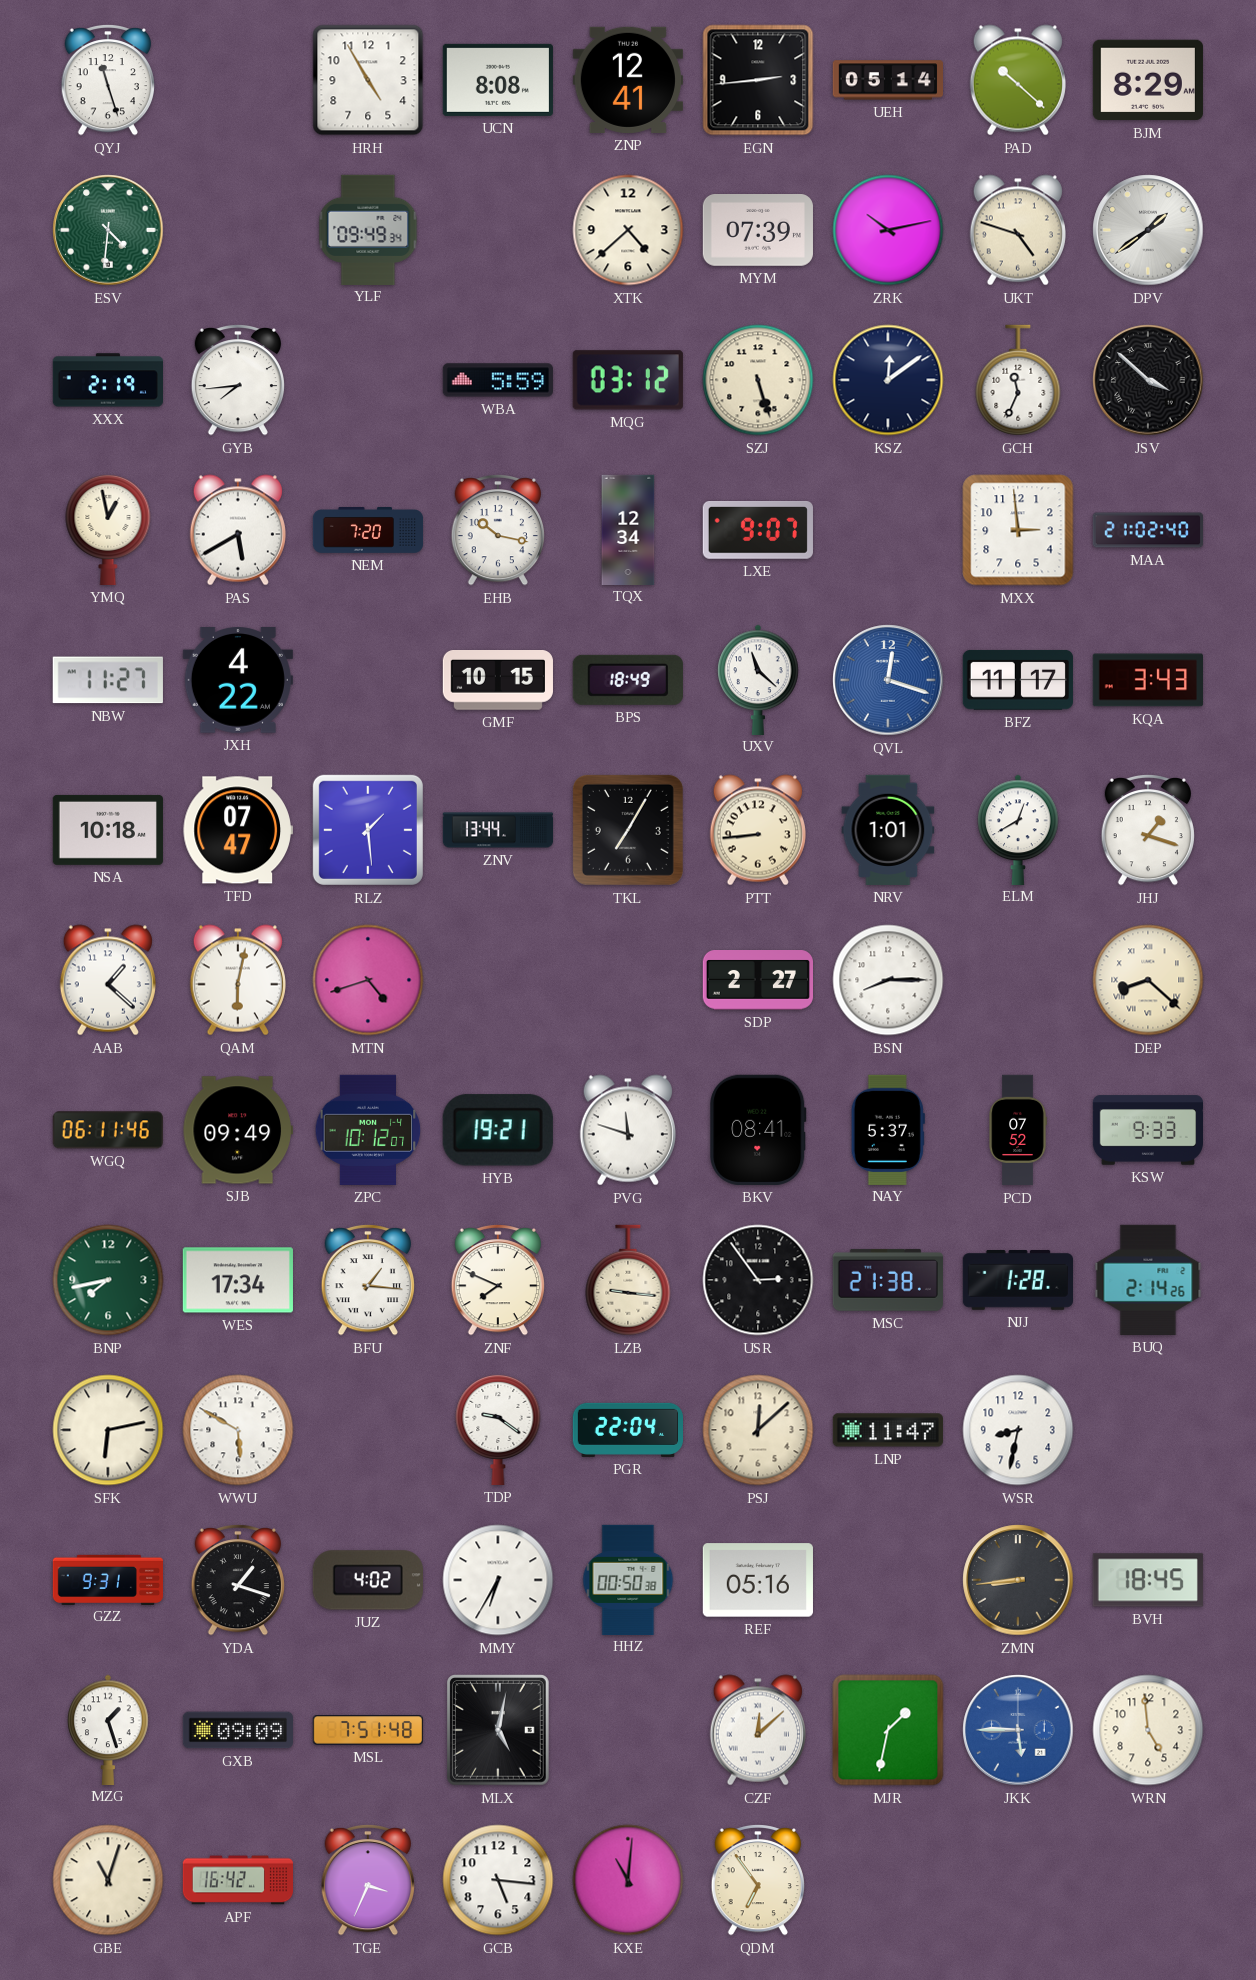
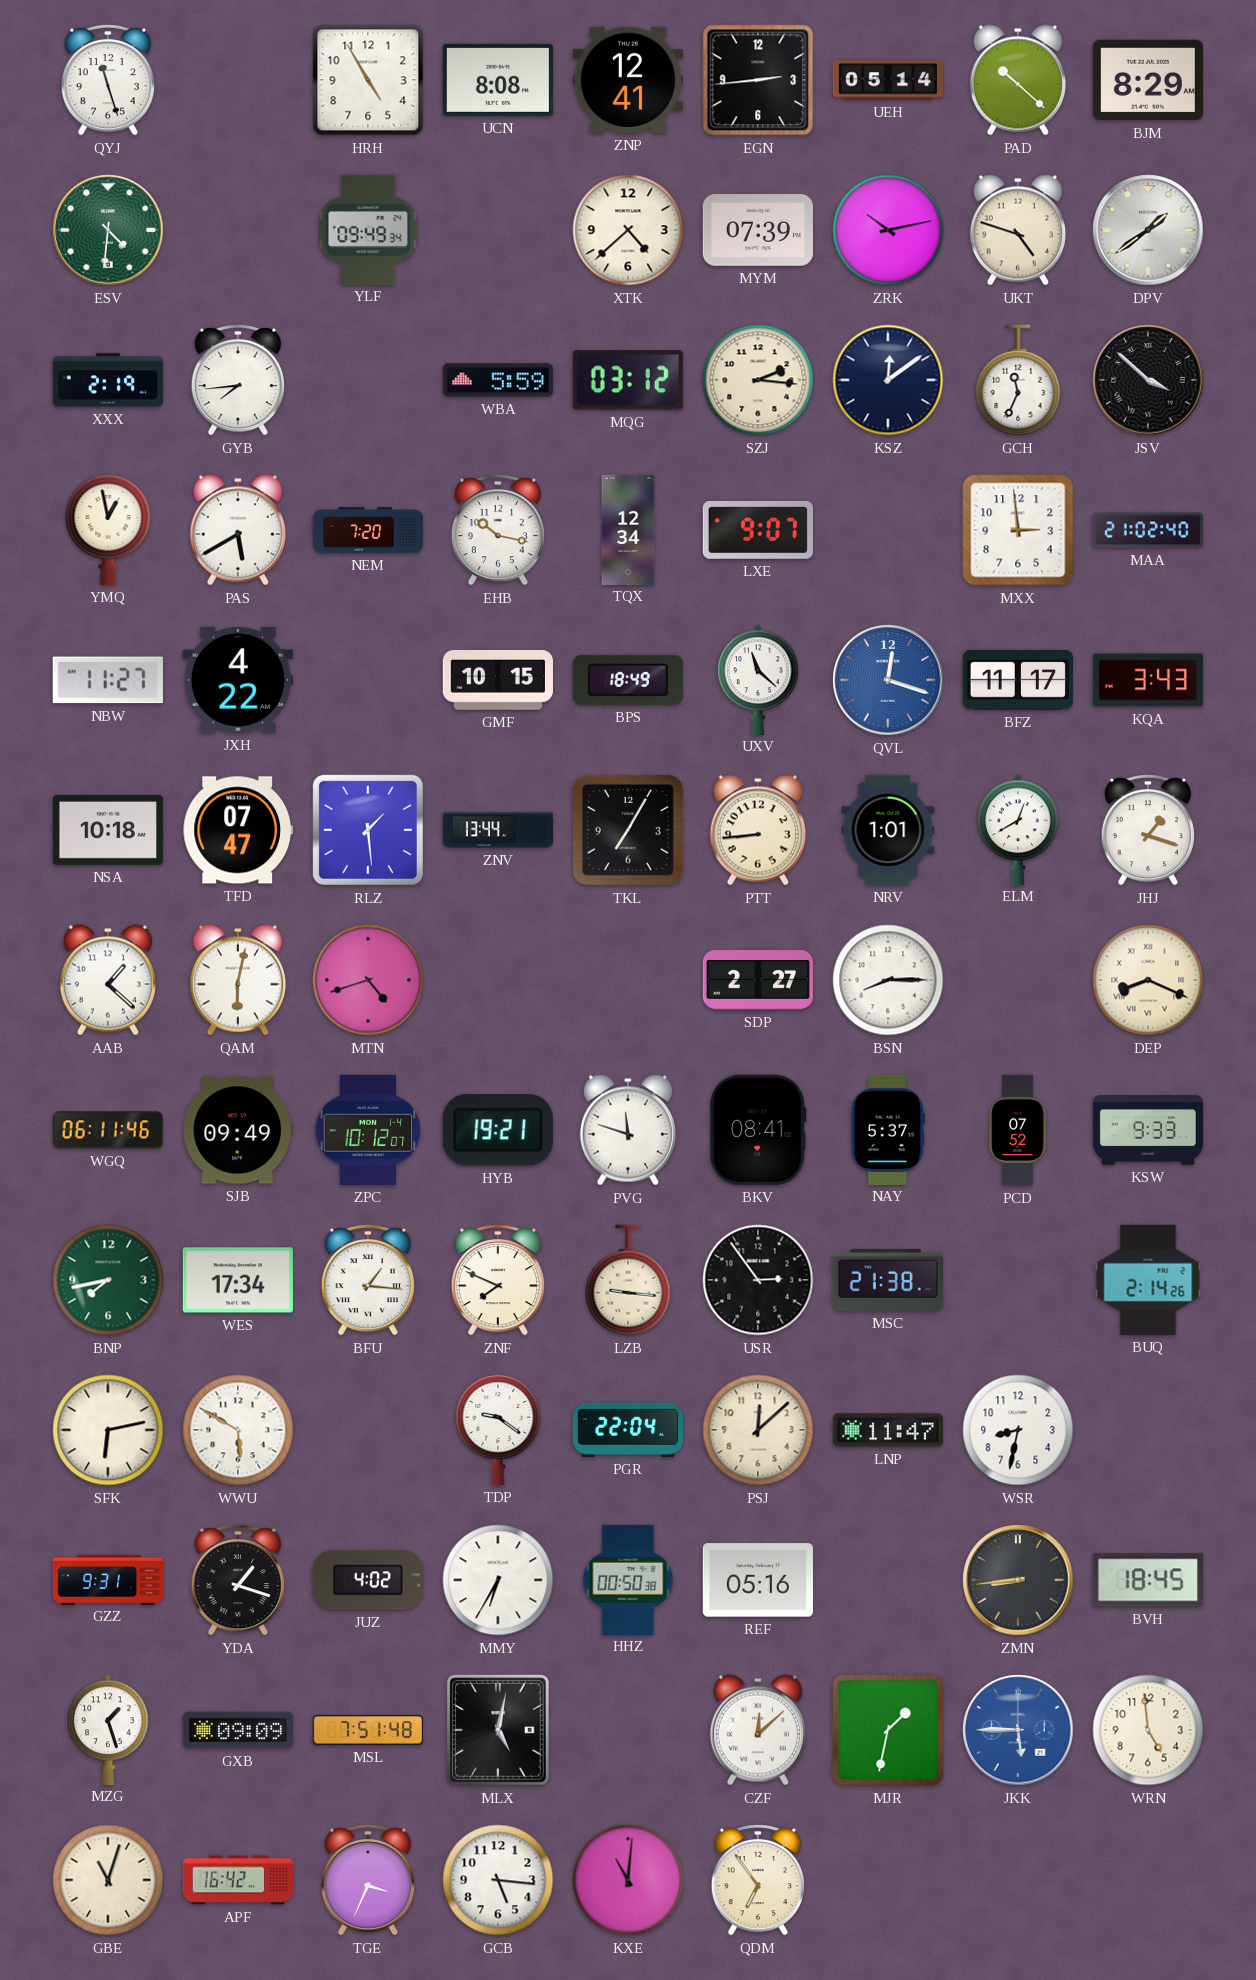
SZJ: 5:27 -> 2:16
DEP: 8:22 -> 8:19
NJJ: 1:28 -> none
